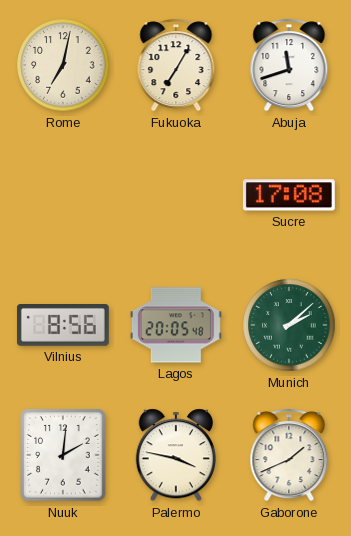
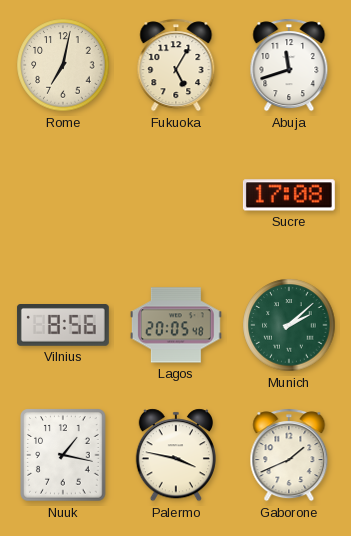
Fukuoka: 7:05 -> 5:05
Nuuk: 2:01 -> 1:17
